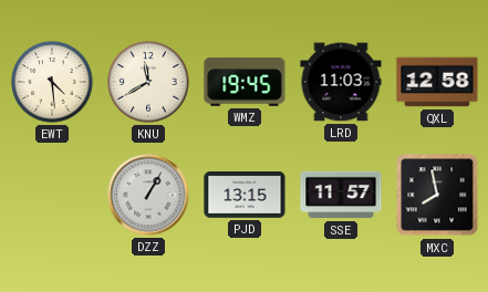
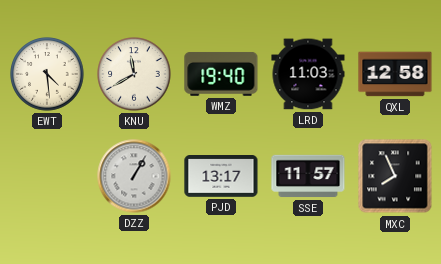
WMZ: 19:45 -> 19:40
PJD: 13:15 -> 13:17
MXC: 7:58 -> 7:56
